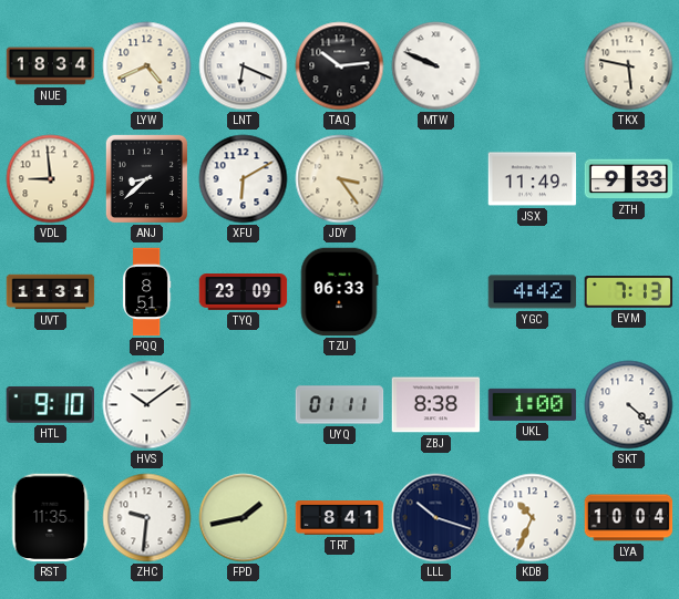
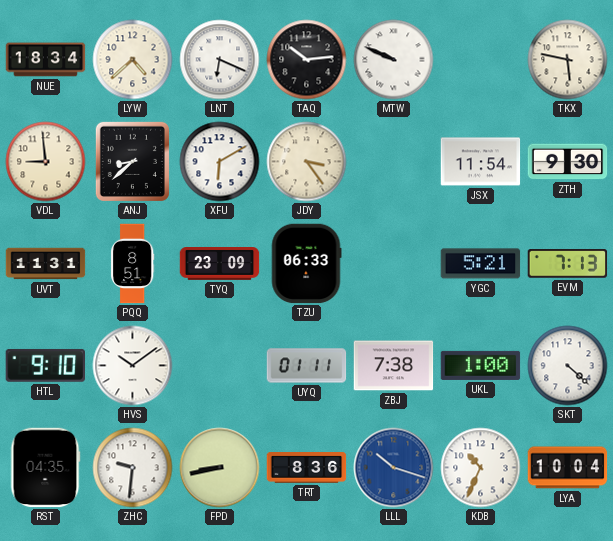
LYW: 4:41 -> 4:38
JSX: 11:49 -> 11:54
ZTH: 9:33 -> 9:30
YGC: 4:42 -> 5:21
ZBJ: 8:38 -> 7:38
RST: 11:35 -> 04:35
FPD: 1:43 -> 8:43
TRT: 8:41 -> 8:36
LLL dial: navy -> blue
